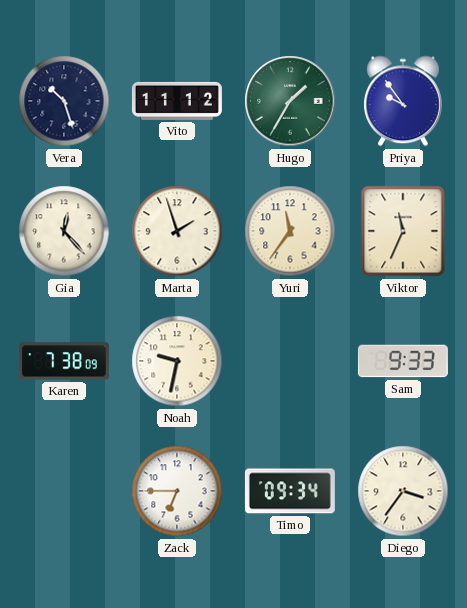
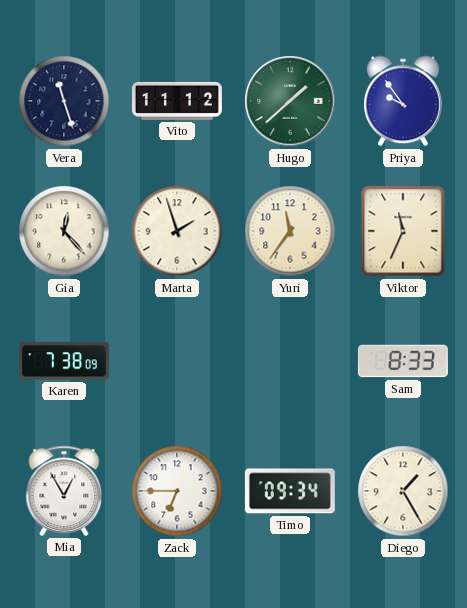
Vera: 10:27 -> 11:27
Hugo: 1:35 -> 1:38
Noah: 9:32 -> none
Sam: 9:33 -> 8:33
Mia: none -> 12:55
Diego: 3:36 -> 1:25
